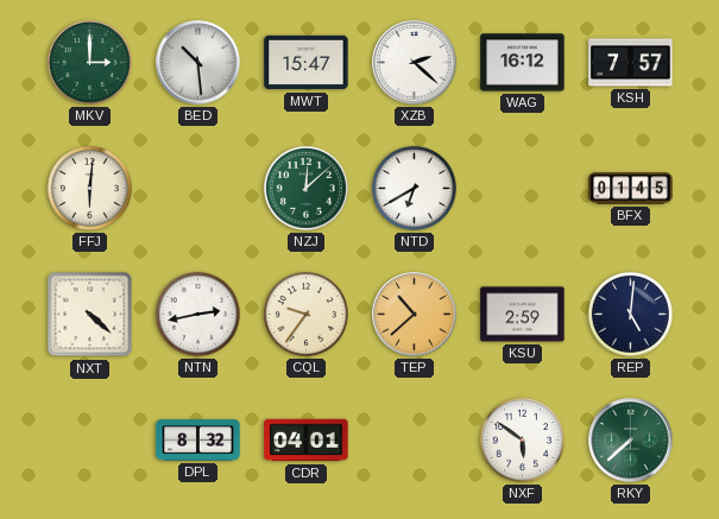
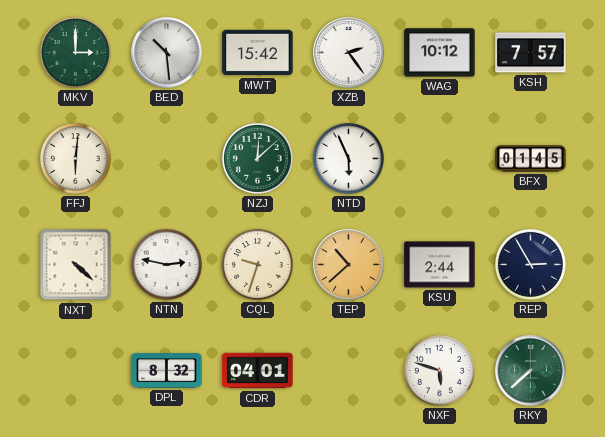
MWT: 15:47 -> 15:42
XZB: 2:22 -> 2:24
WAG: 16:12 -> 10:12
NTD: 6:40 -> 5:56
NTN: 2:43 -> 2:47
CQL: 9:36 -> 9:33
KSU: 2:59 -> 2:44
REP: 5:01 -> 2:55
NXF: 5:51 -> 5:48
